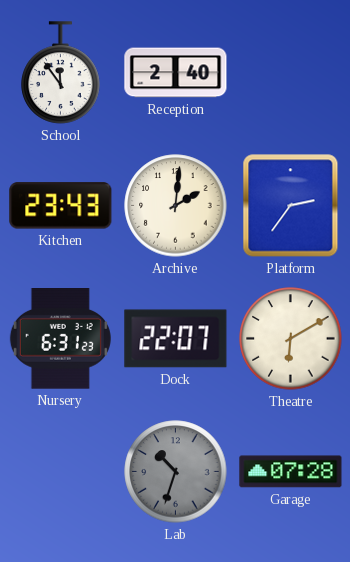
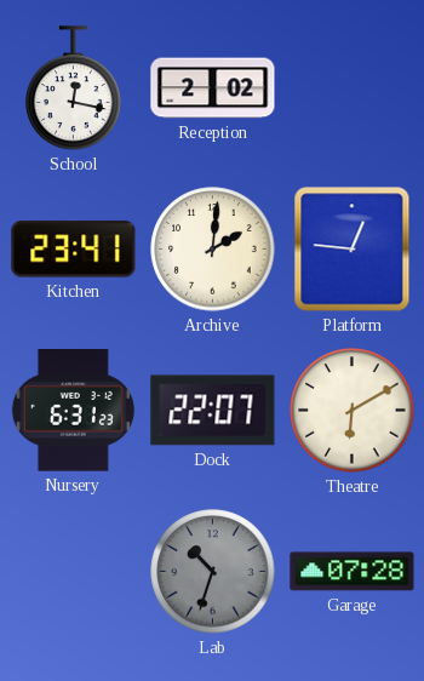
School: 11:54 -> 12:17
Reception: 2:40 -> 2:02
Kitchen: 23:43 -> 23:41
Platform: 2:36 -> 12:46
